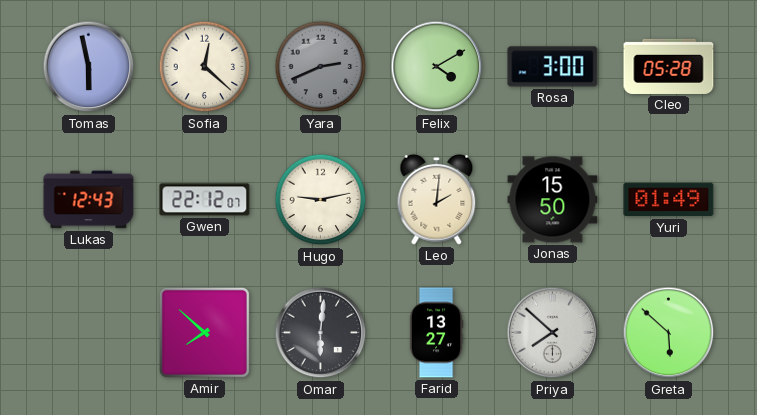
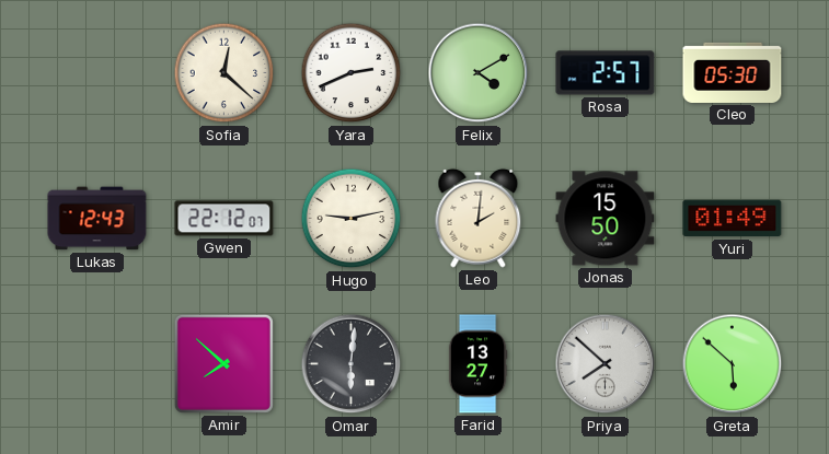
Tomas: 5:58 -> none
Yara dial: grey -> white
Rosa: 3:00 -> 2:57
Cleo: 05:28 -> 05:30
